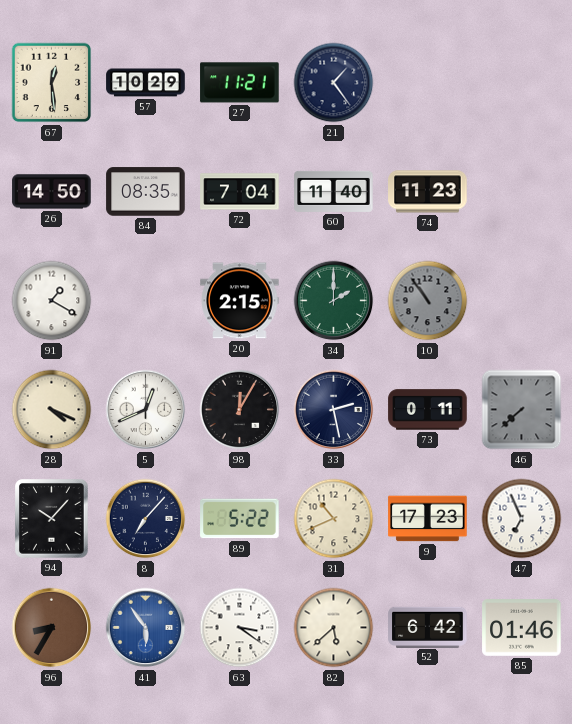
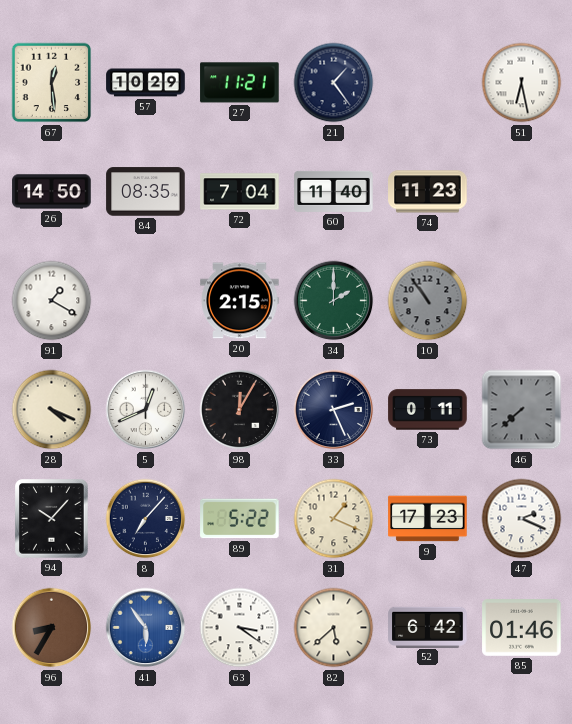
51: none -> 6:28
33: 2:28 -> 2:26
31: 10:41 -> 1:19
47: 6:56 -> 2:19
